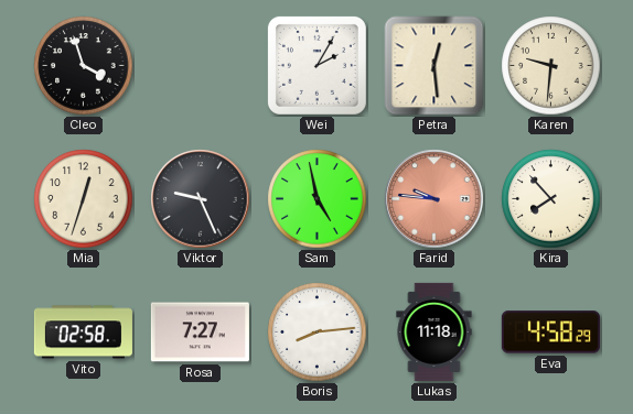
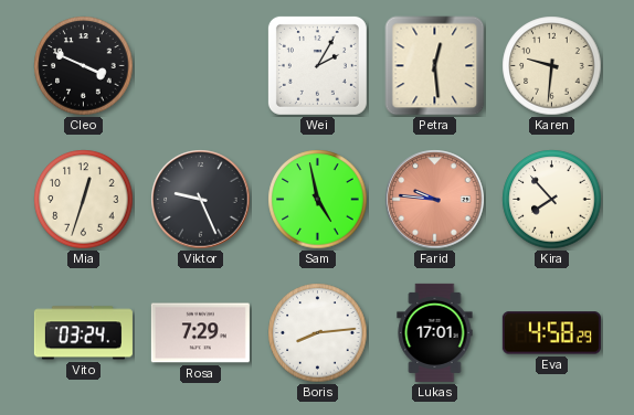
Cleo: 3:57 -> 3:49
Vito: 02:58 -> 03:24
Rosa: 7:27 -> 7:29
Lukas: 11:18 -> 17:01
